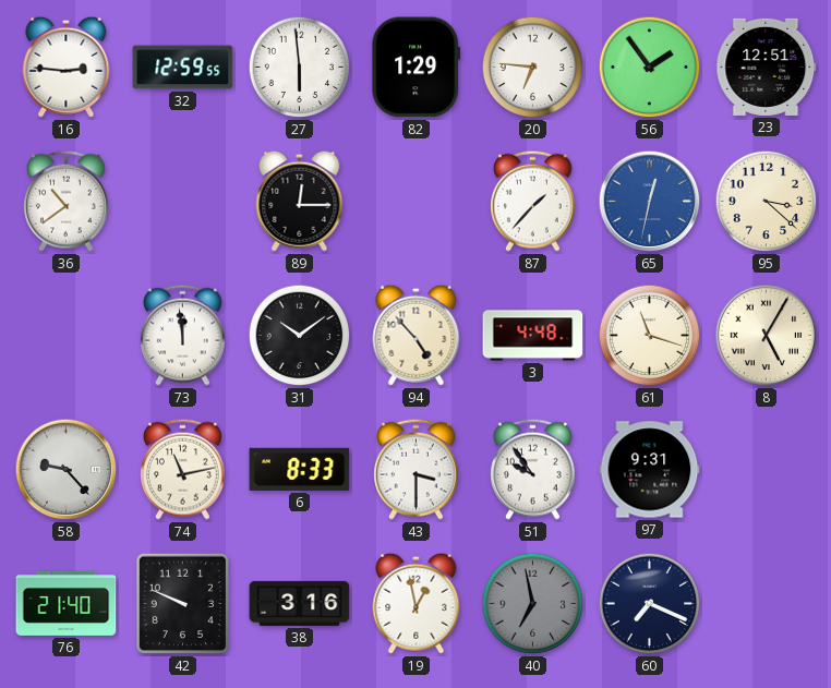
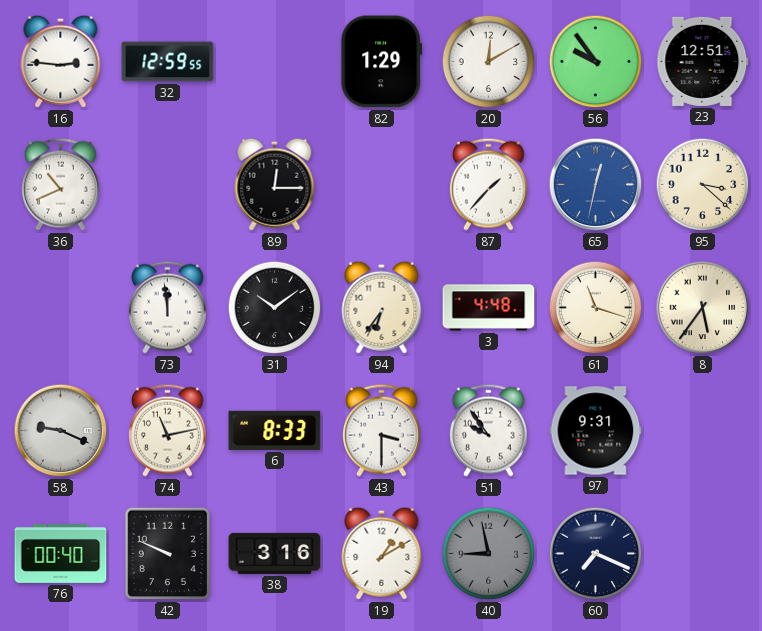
27: 5:59 -> none
20: 6:46 -> 12:10
56: 1:54 -> 9:54
36: 10:39 -> 10:41
94: 4:53 -> 6:36
8: 5:05 -> 5:36
58: 9:23 -> 9:19
76: 21:40 -> 00:40
19: 12:58 -> 1:10
40: 6:58 -> 8:58
